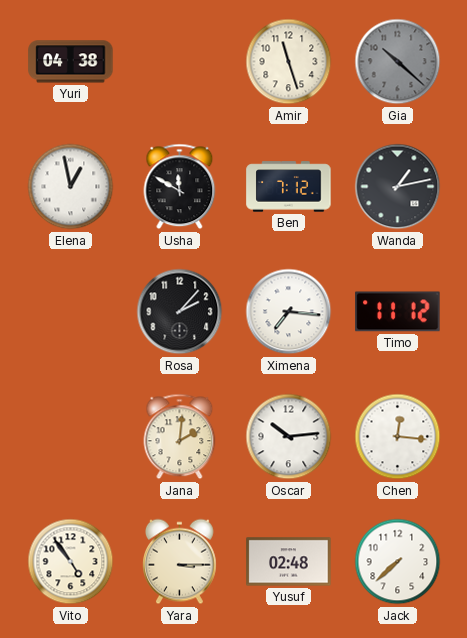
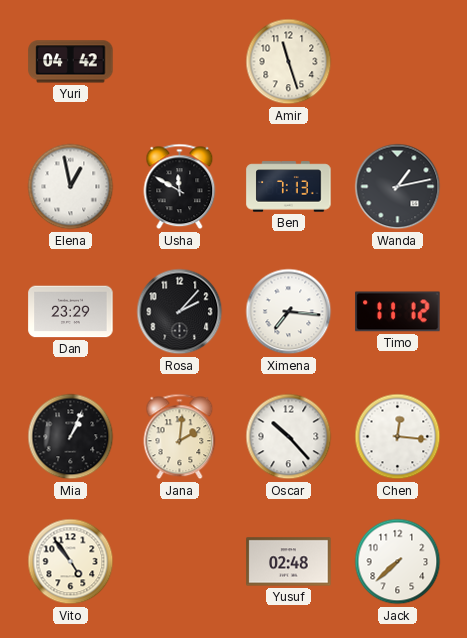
Yuri: 04:38 -> 04:42
Gia: 10:22 -> none
Ben: 7:12 -> 7:13
Dan: none -> 23:29
Mia: none -> 1:04
Oscar: 10:14 -> 10:23
Yara: 3:15 -> none
